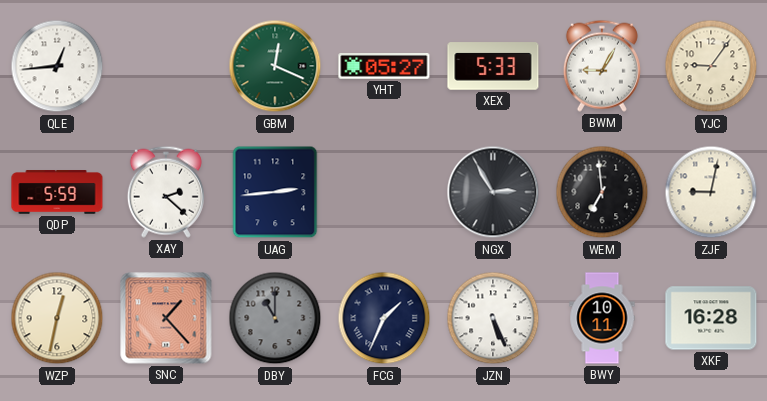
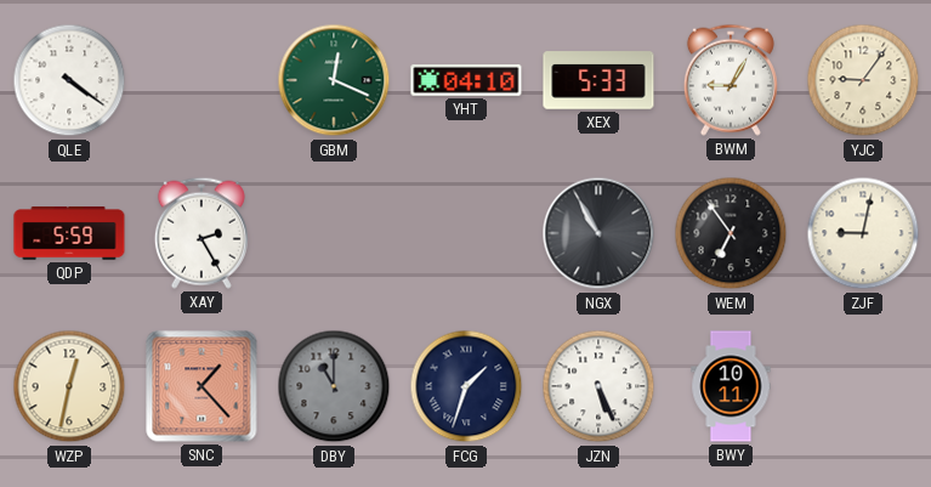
QLE: 12:44 -> 4:21
YHT: 05:27 -> 04:10
XAY: 2:22 -> 2:25
UAG: 2:44 -> none
NGX: 2:55 -> 10:55
WEM: 6:59 -> 6:54
FCG: 1:34 -> 1:33
XKF: 16:28 -> none
